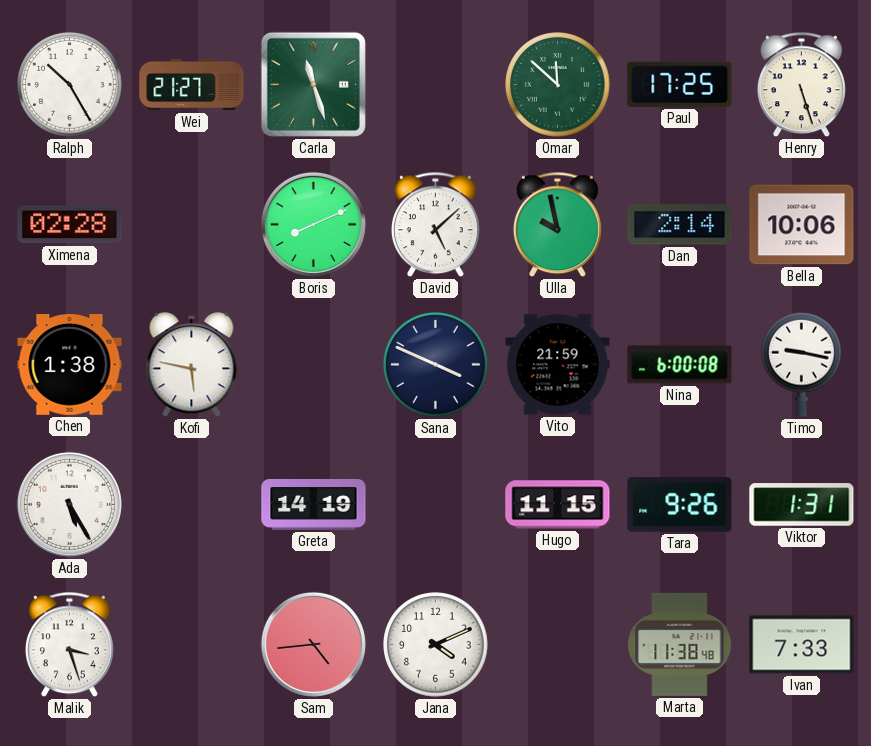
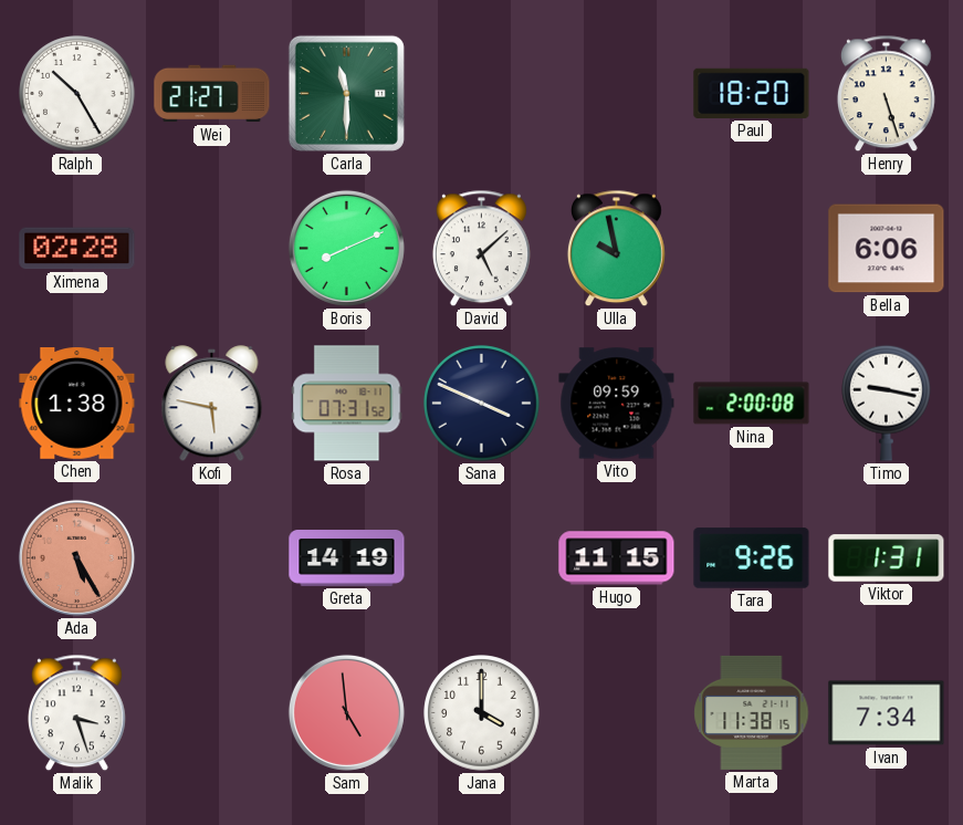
Carla: 11:27 -> 11:30
Omar: 11:52 -> none
Paul: 17:25 -> 18:20
Dan: 2:14 -> none
Bella: 10:06 -> 6:06
Rosa: none -> 07:31
Vito: 21:59 -> 09:59
Nina: 6:00 -> 2:00
Ada dial: white -> salmon
Sam: 4:44 -> 4:59
Jana: 4:11 -> 4:00
Marta: 11:38:48 -> 11:38:15
Ivan: 7:33 -> 7:34
